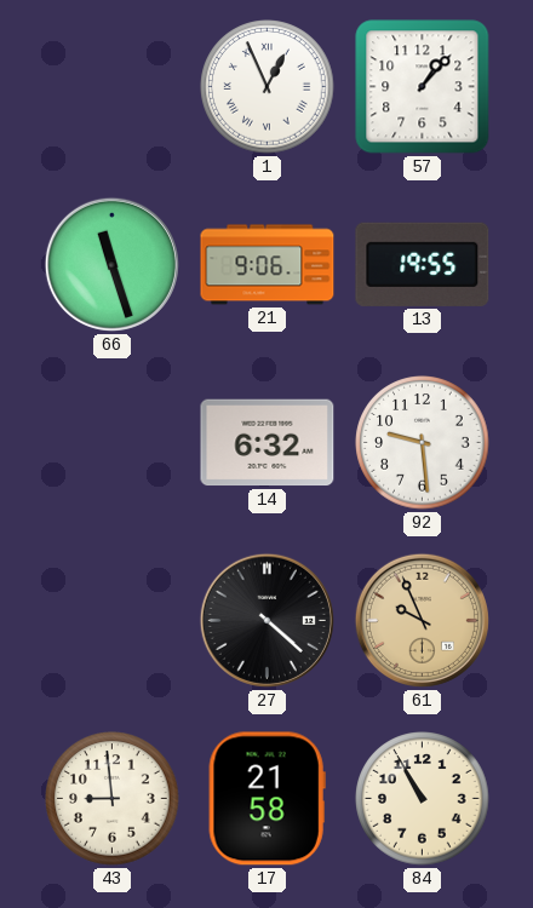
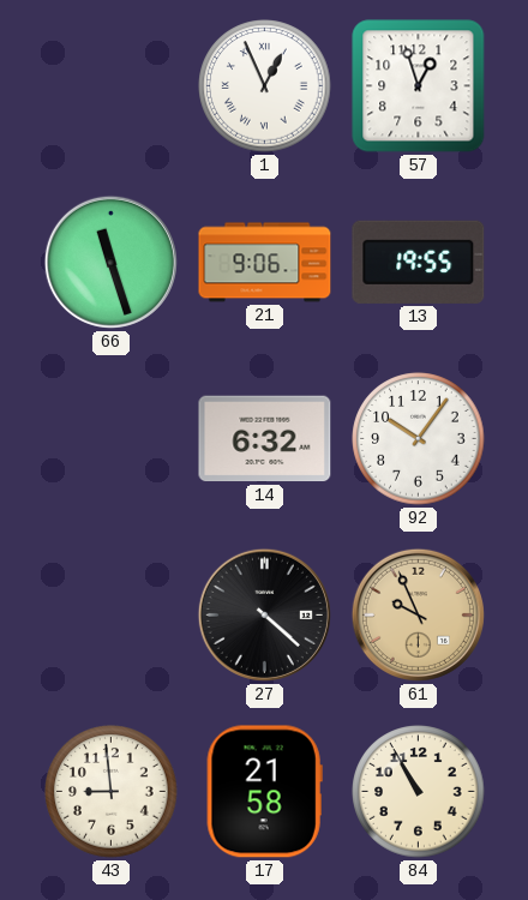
57: 1:07 -> 12:57
92: 9:29 -> 10:06
